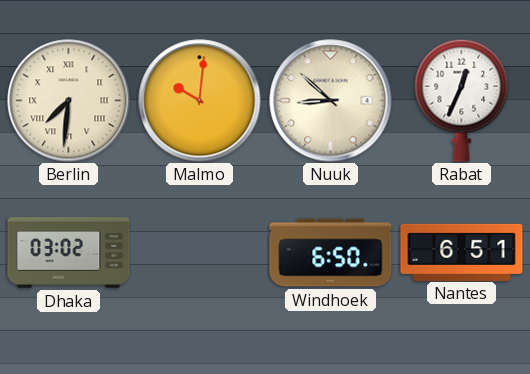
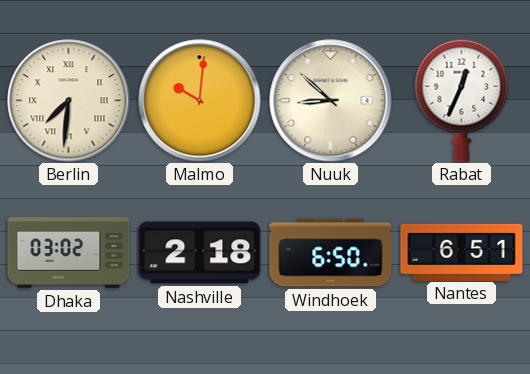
Nashville: none -> 2:18
